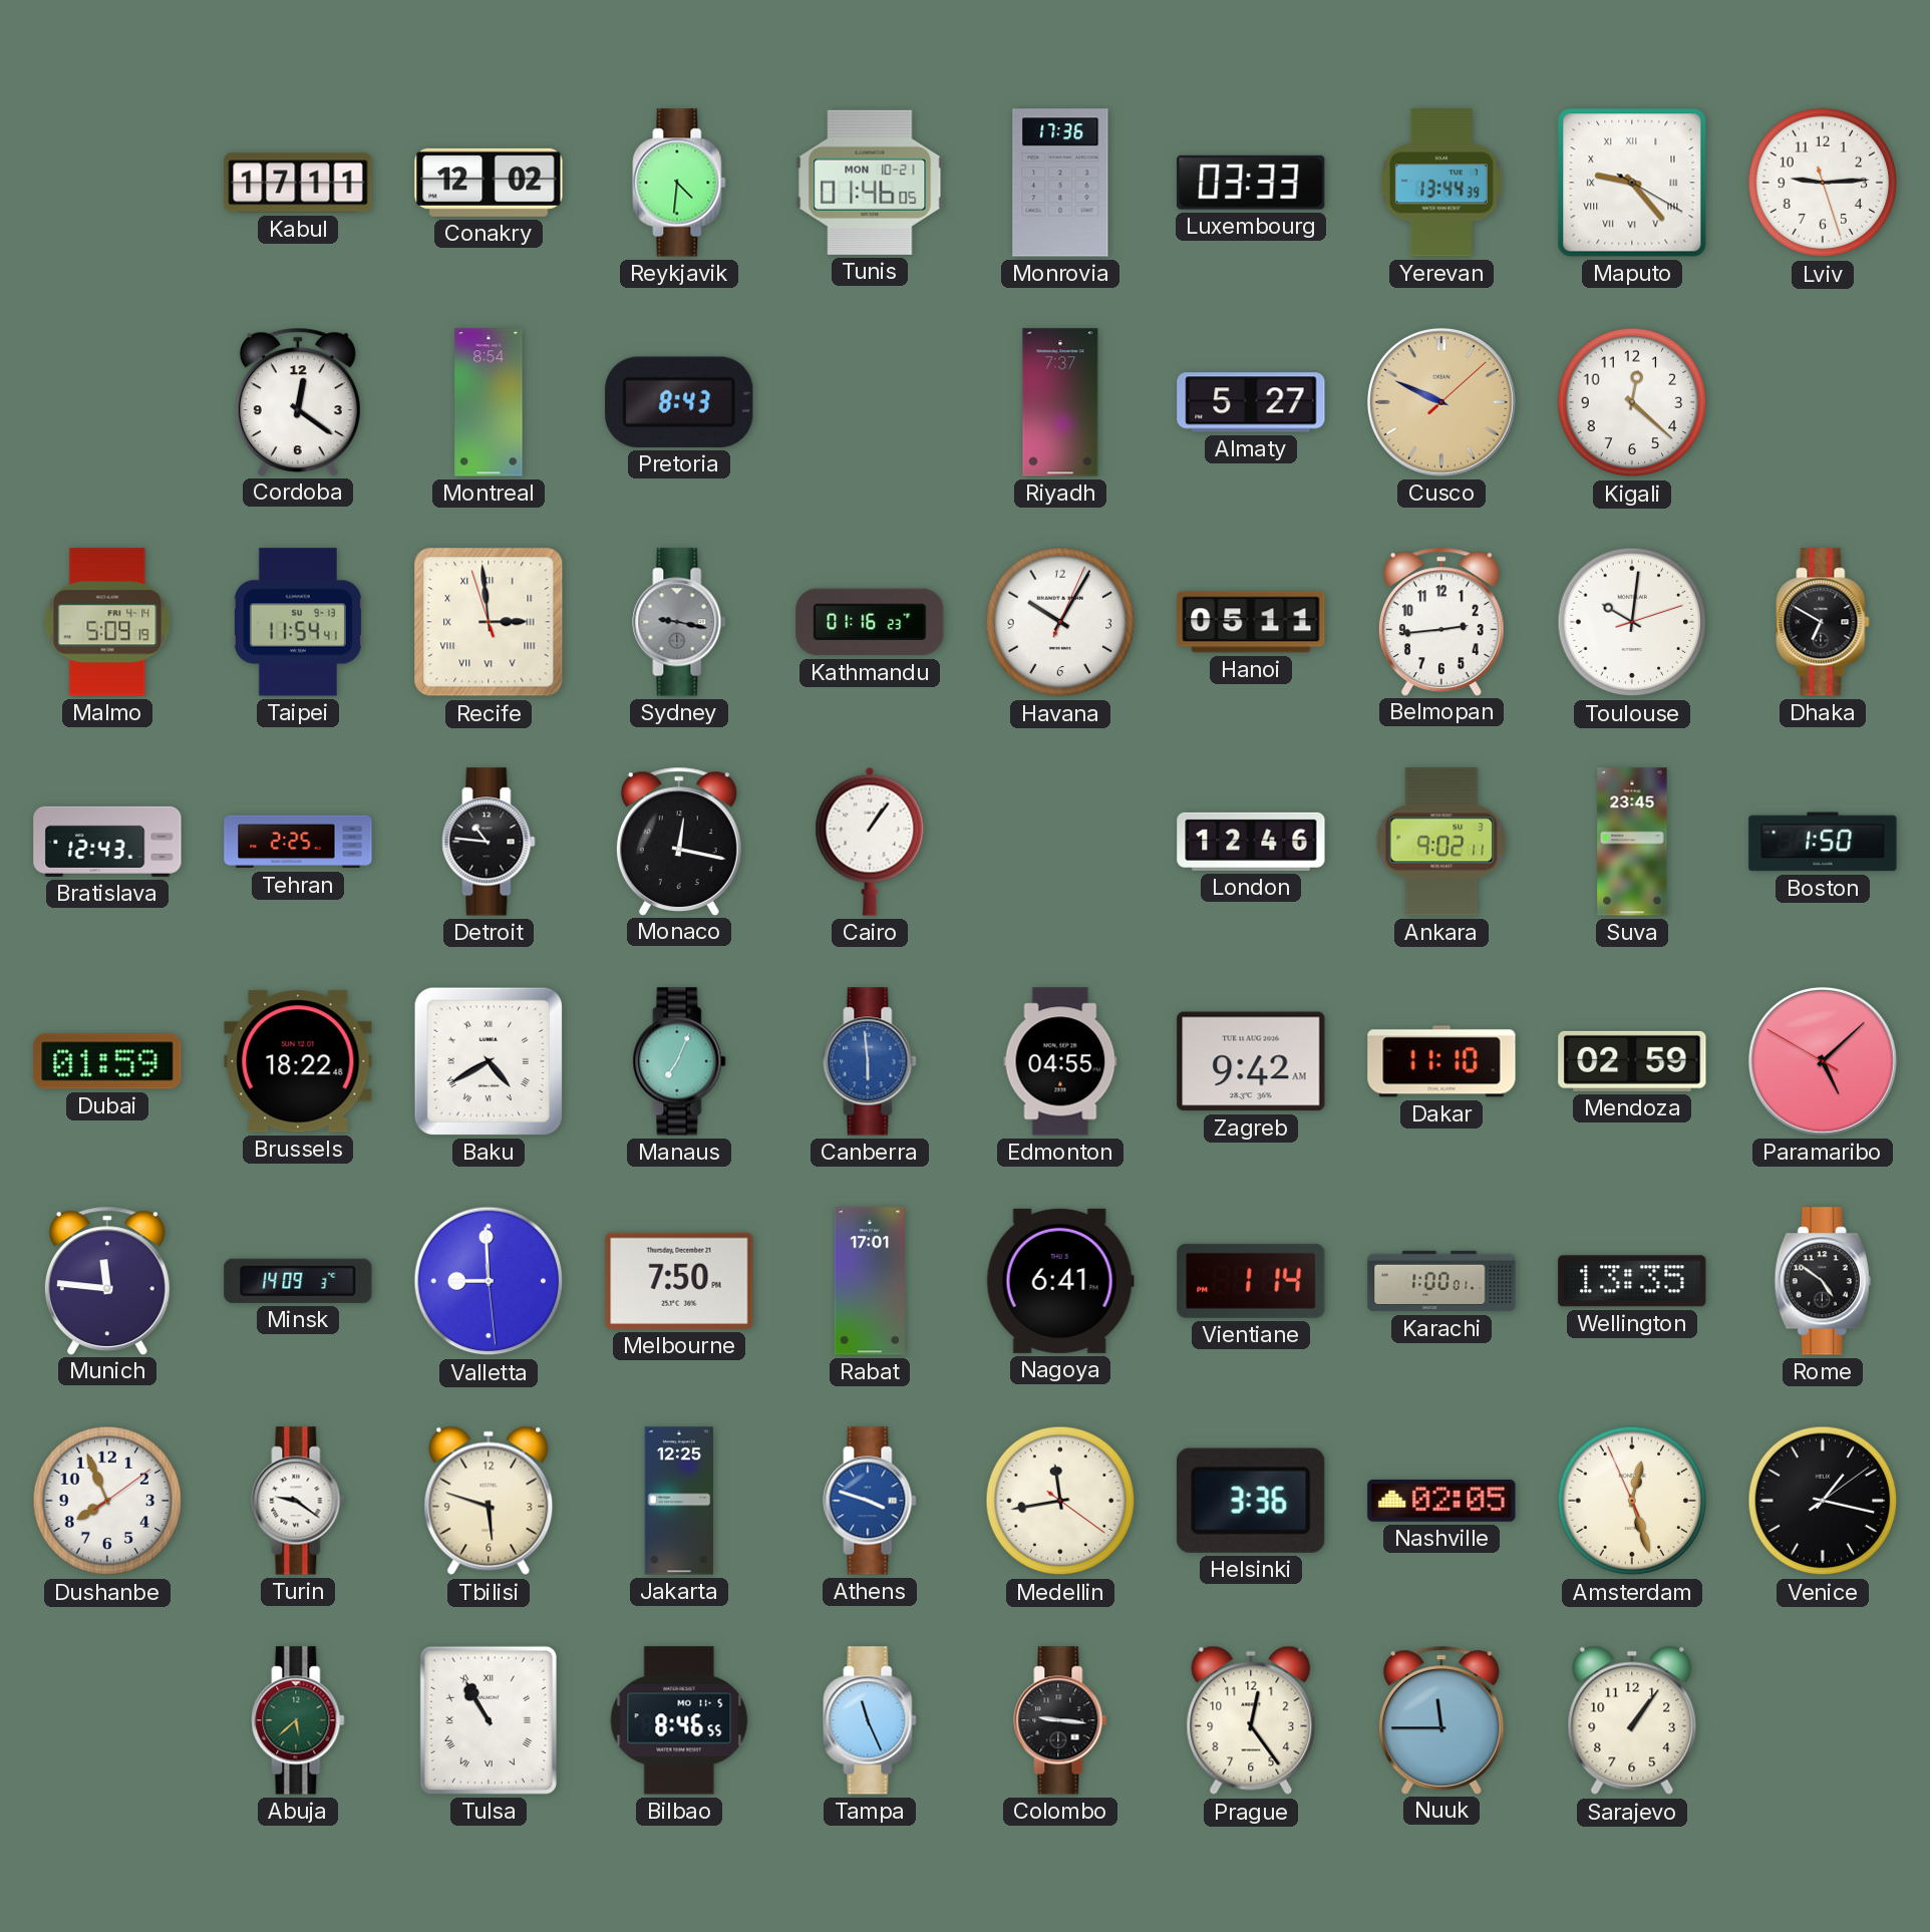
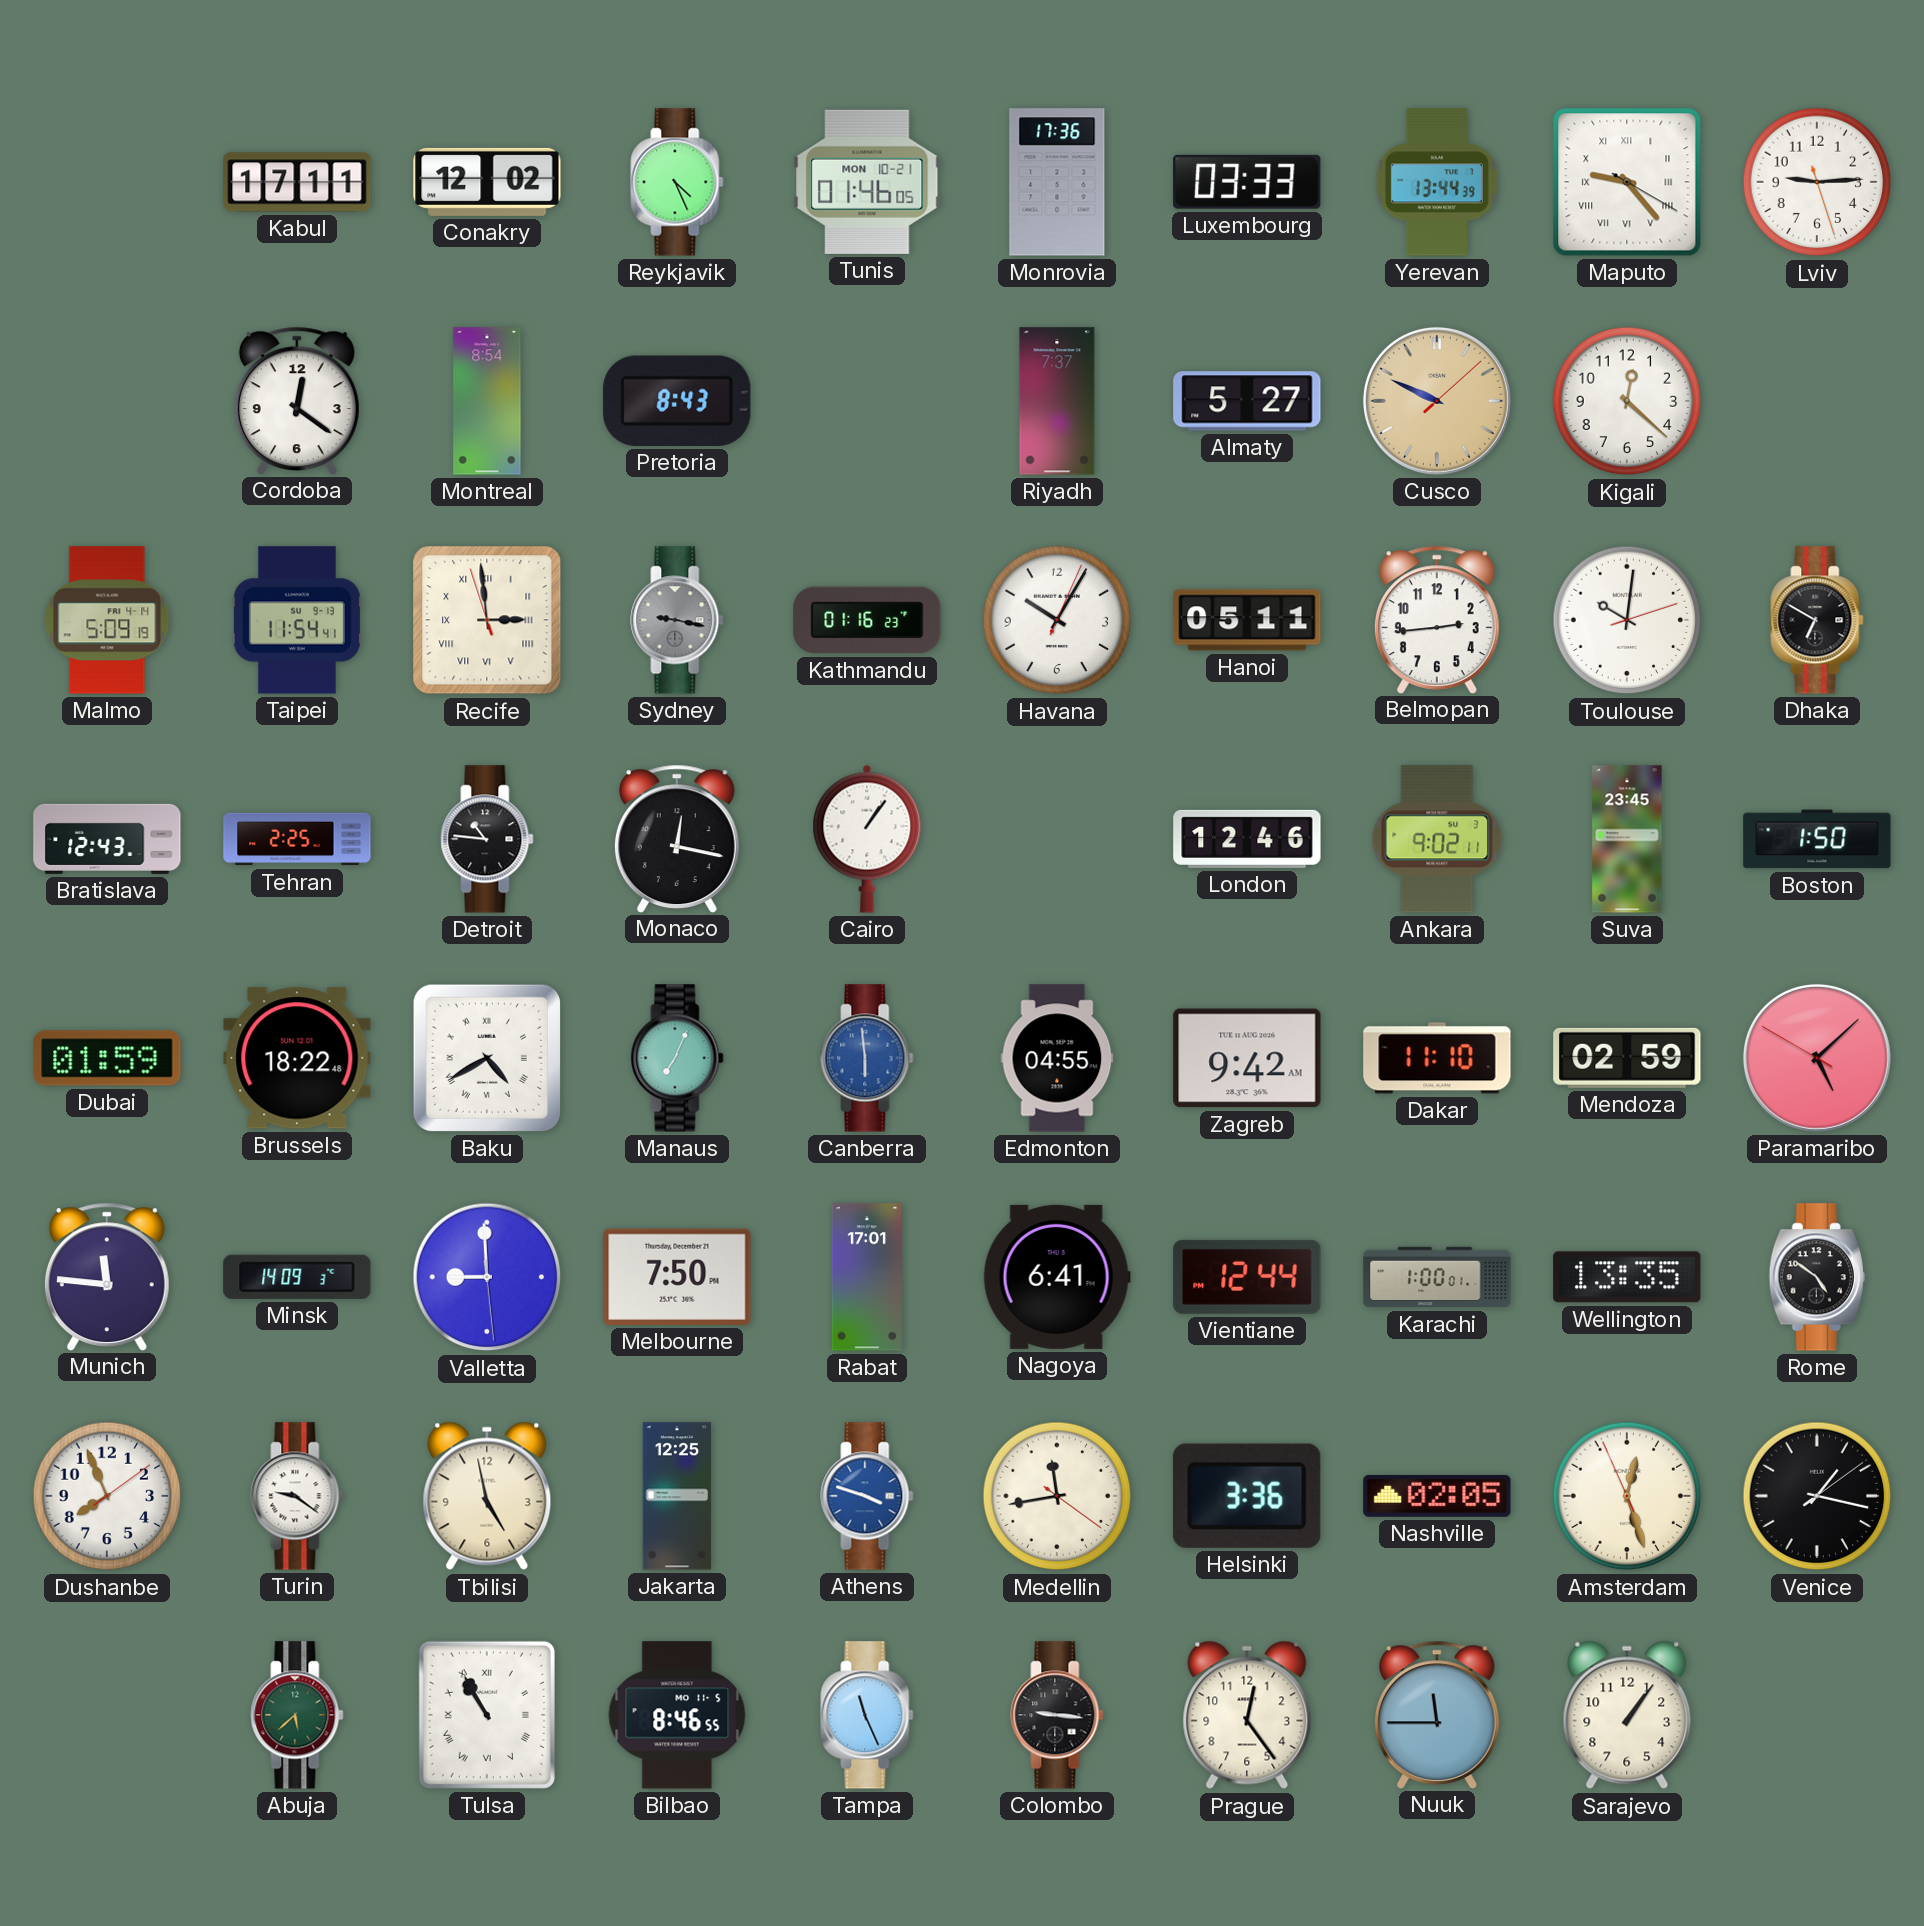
Reykjavik: 4:31 -> 4:26
Vientiane: 1:14 -> 12:44
Tbilisi: 5:48 -> 4:58
